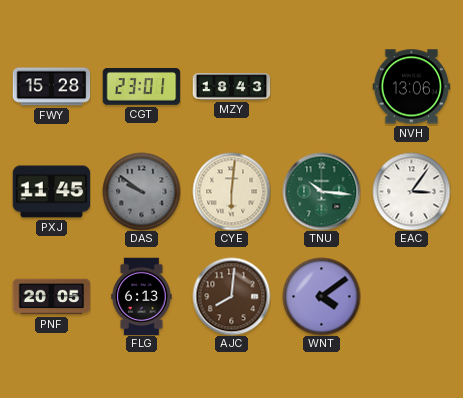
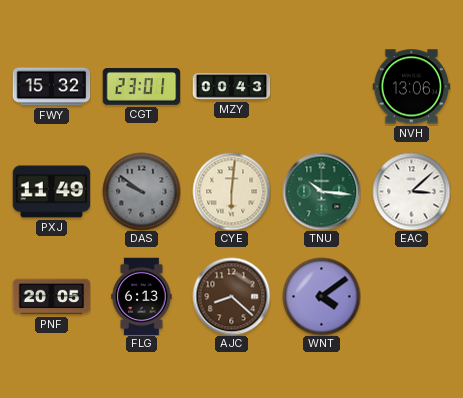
FWY: 15:28 -> 15:32
MZY: 18:43 -> 00:43
PXJ: 11:45 -> 11:49
EAC: 3:06 -> 3:08
AJC: 8:01 -> 8:22
